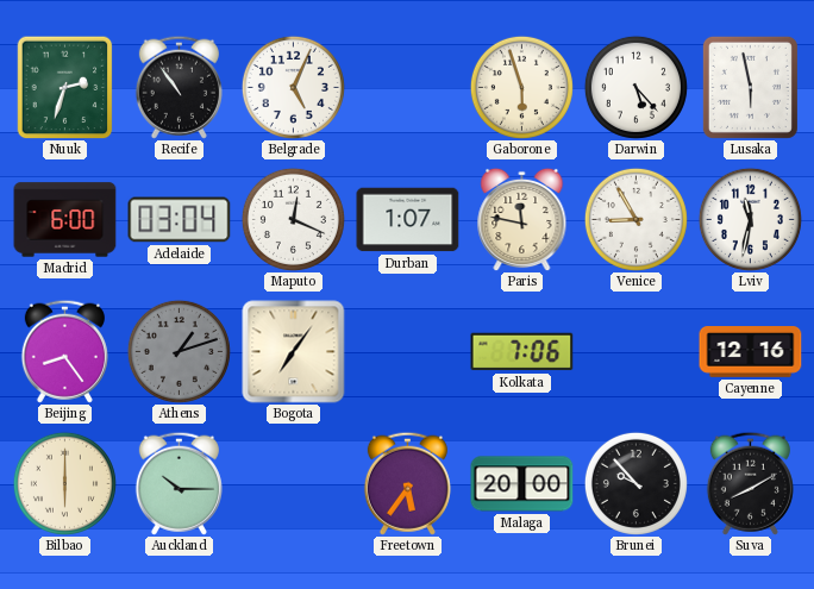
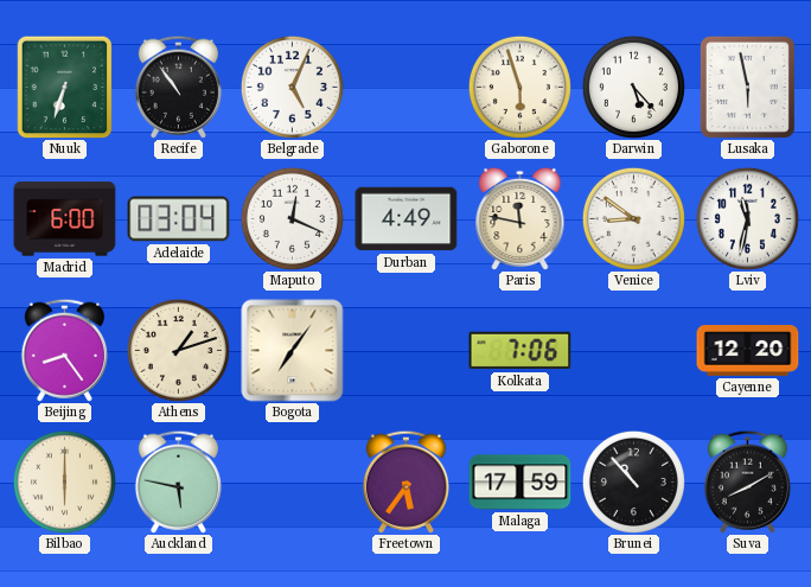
Nuuk: 2:33 -> 6:33
Durban: 1:07 -> 4:49
Venice: 8:55 -> 8:51
Athens dial: grey -> cream
Cayenne: 12:16 -> 12:20
Auckland: 10:15 -> 5:47
Malaga: 20:00 -> 17:59
Brunei: 9:53 -> 10:53
